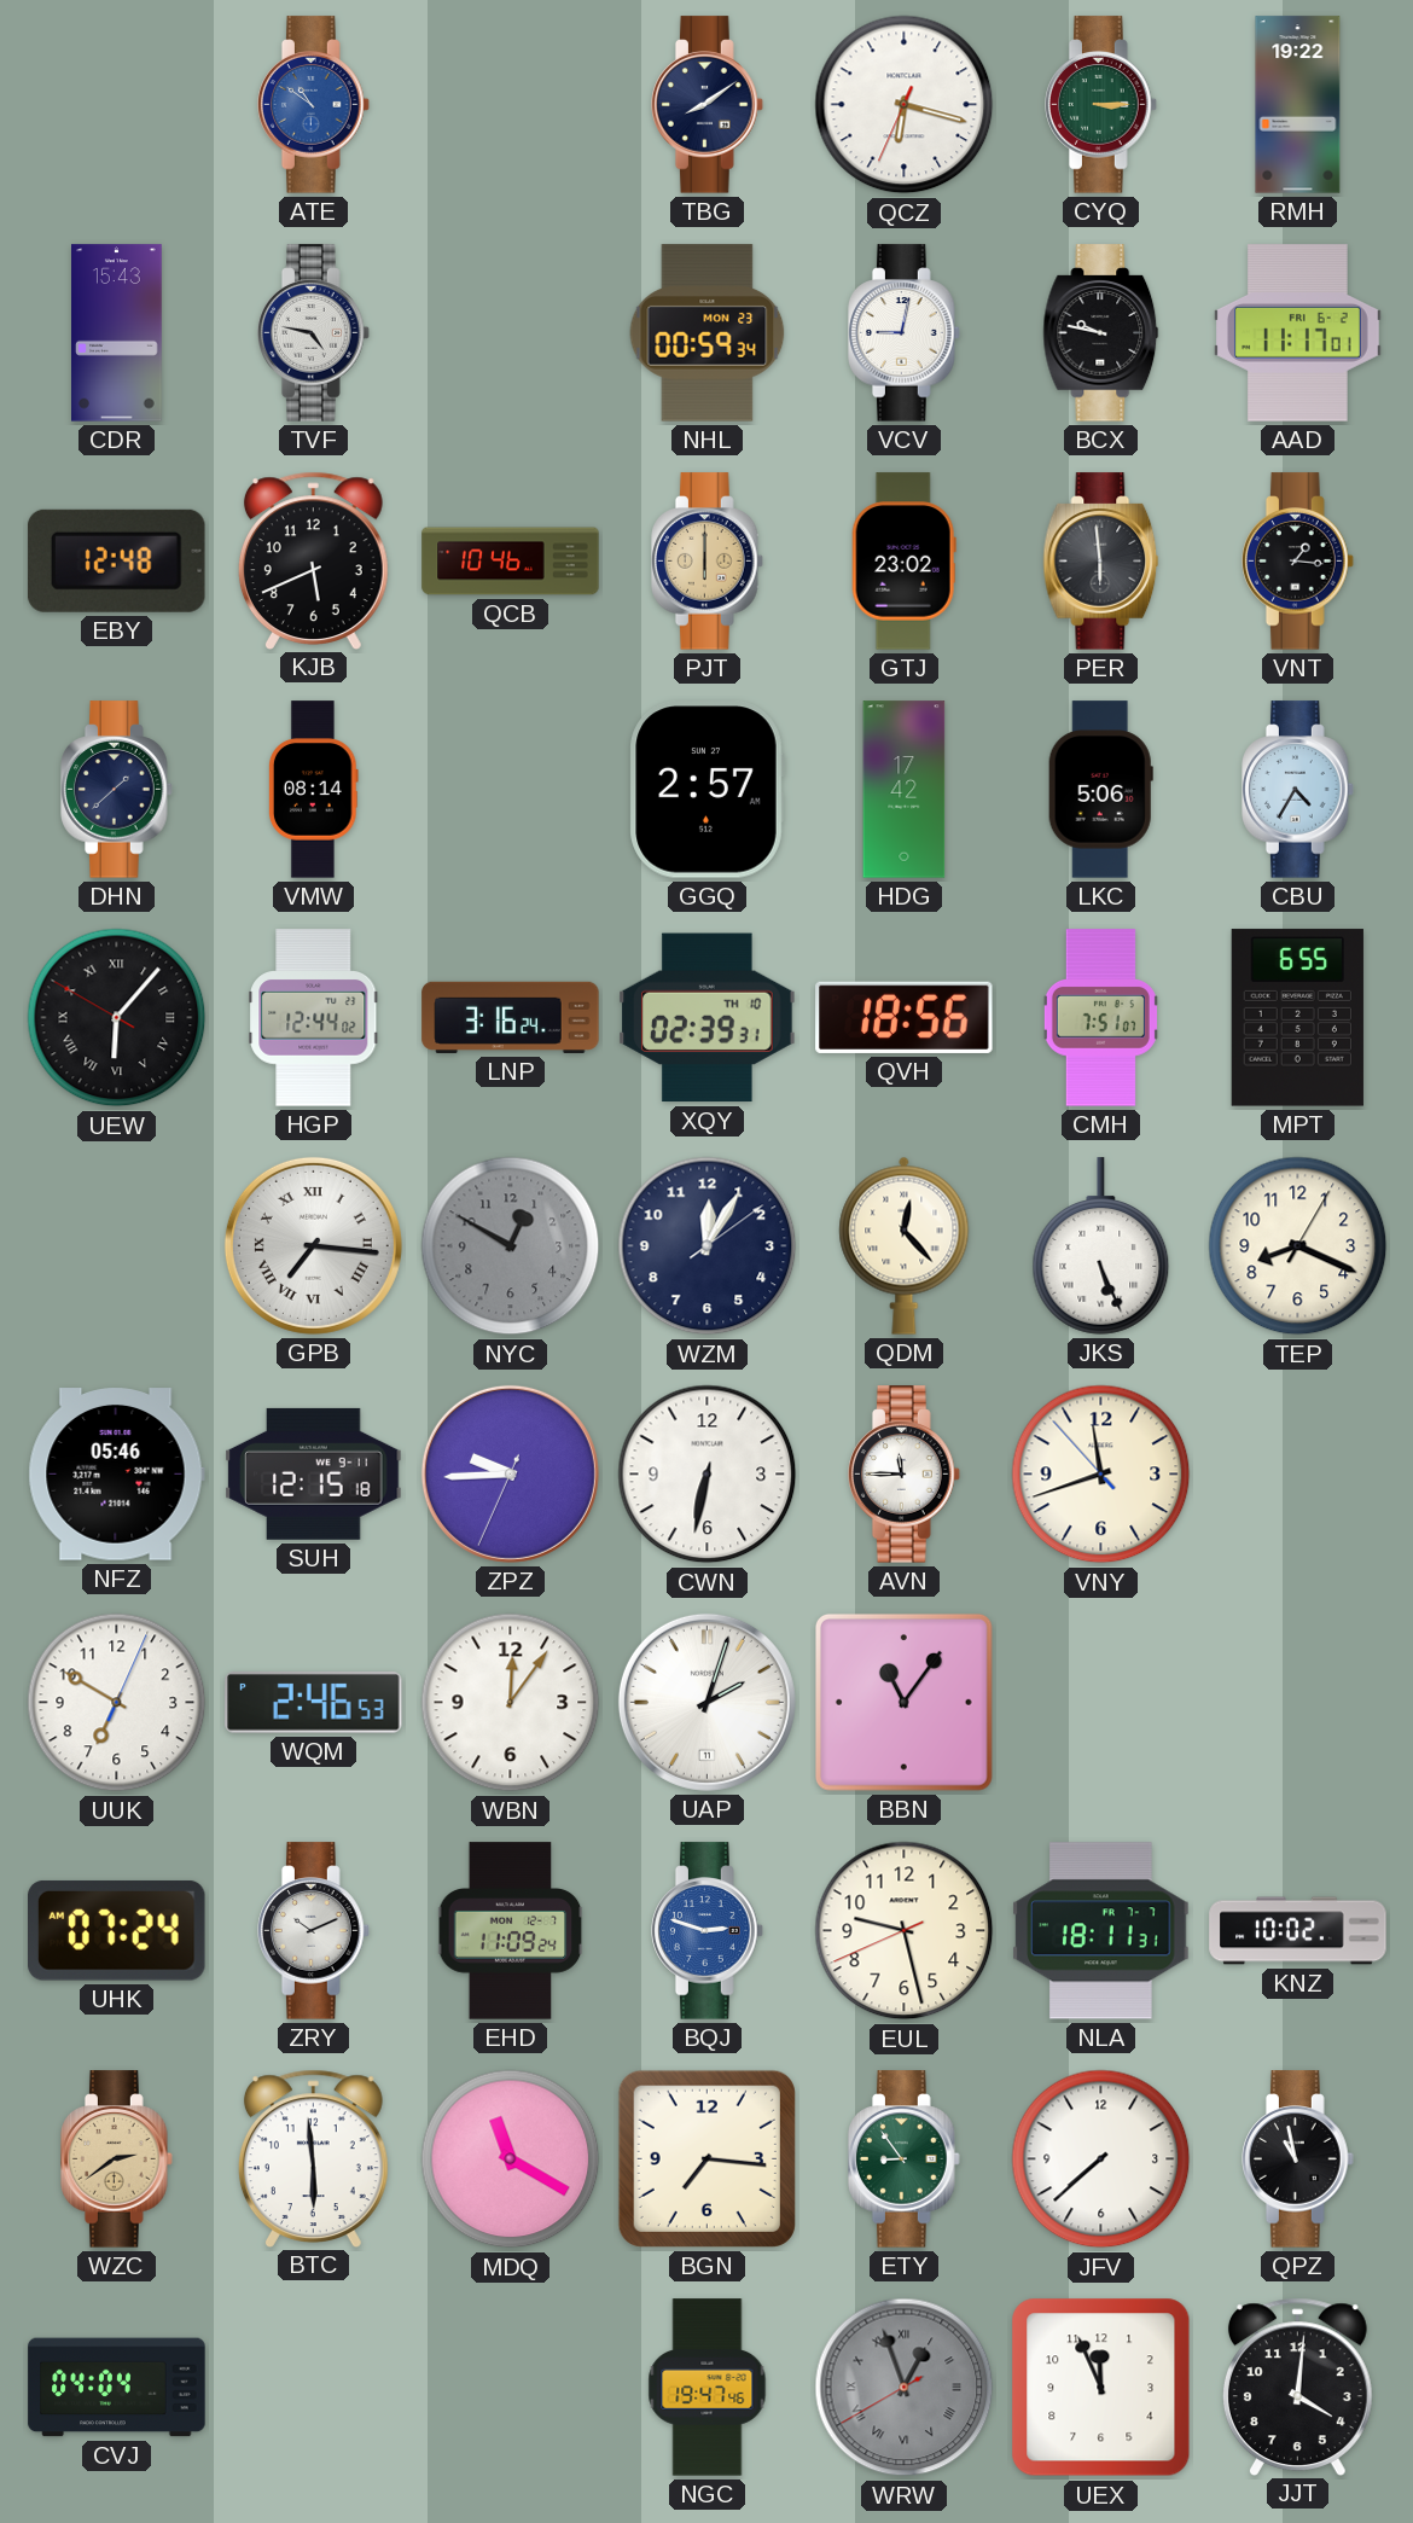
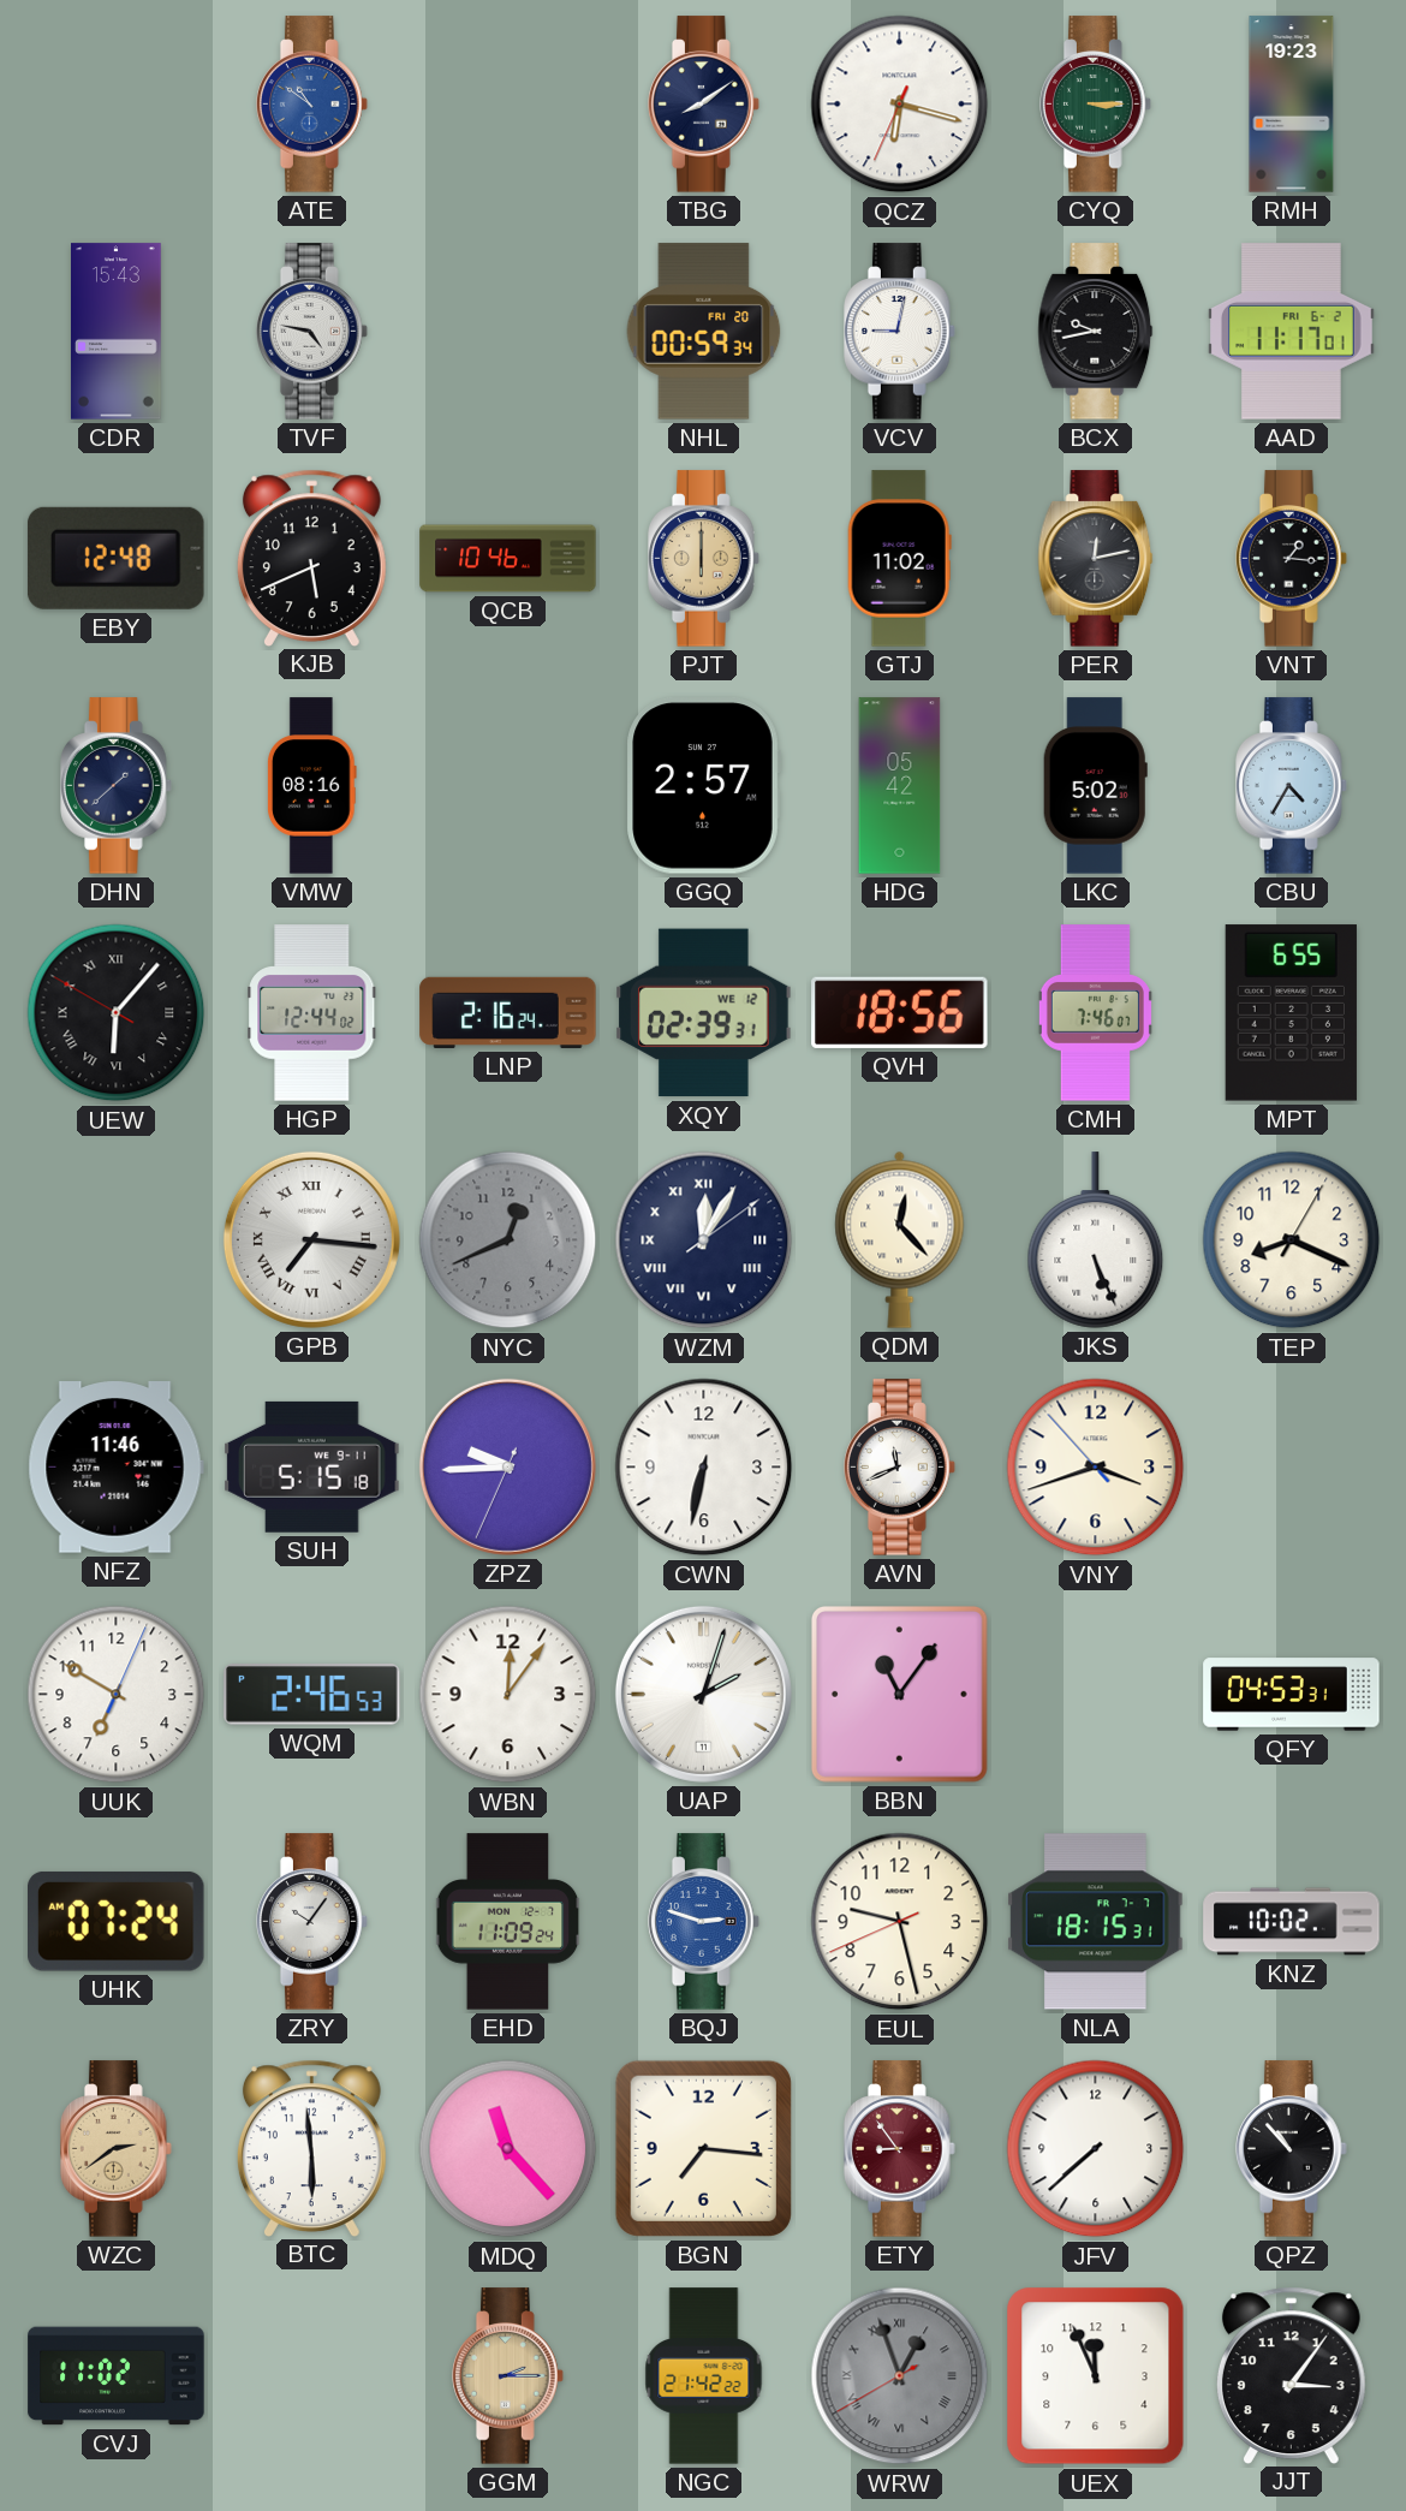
RMH: 19:22 -> 19:23
NHL date: MON 23 -> FRI 20
BCX: 9:47 -> 9:43
GTJ: 23:02 -> 11:02
PER: 5:59 -> 12:13
VMW: 08:14 -> 08:16
HDG: 17:42 -> 05:42
LKC: 5:06 -> 5:02
LNP: 3:16 -> 2:16
XQY date: TH 10 -> WE 12
CMH: 7:51 -> 7:46
NYC: 12:50 -> 12:41
WZM numerals: Arabic -> Roman
NFZ: 05:46 -> 11:46
SUH: 12:15 -> 5:15
AVN: 11:45 -> 11:41
VNY: 11:41 -> 3:41
QFY: none -> 04:53
ZRY: 10:11 -> 10:06
NLA: 18:11 -> 18:15
MDQ: 11:20 -> 11:23
ETY dial: green -> burgundy
QPZ: 10:58 -> 10:53
CVJ: 04:04 -> 11:02
GGM: none -> 2:15
NGC: 19:47 -> 21:42
JJT: 4:01 -> 3:06
